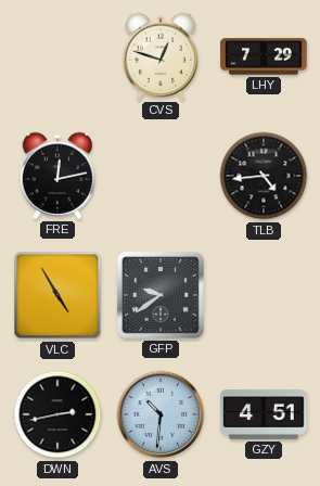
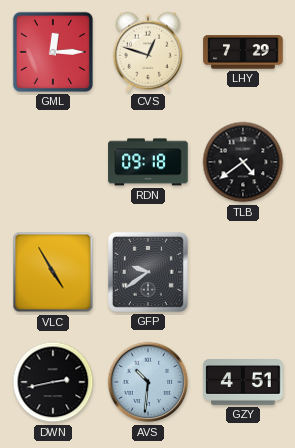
GML: none -> 12:15
FRE: 12:13 -> none
RDN: none -> 09:18
TLB: 4:44 -> 4:39
